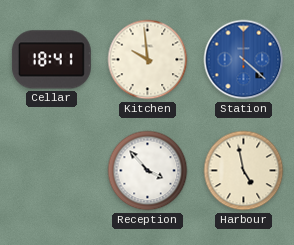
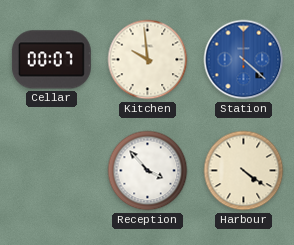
Cellar: 18:41 -> 00:07
Harbour: 4:58 -> 4:21
